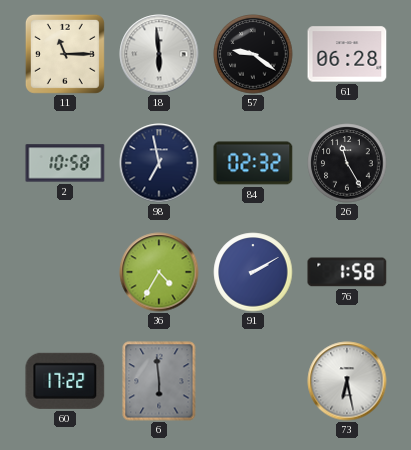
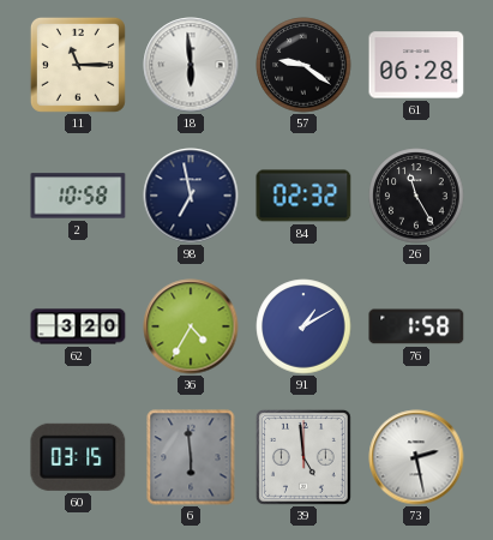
62: none -> 3:20
91: 2:10 -> 1:10
60: 17:22 -> 03:15
39: none -> 4:59
73: 6:28 -> 2:28
